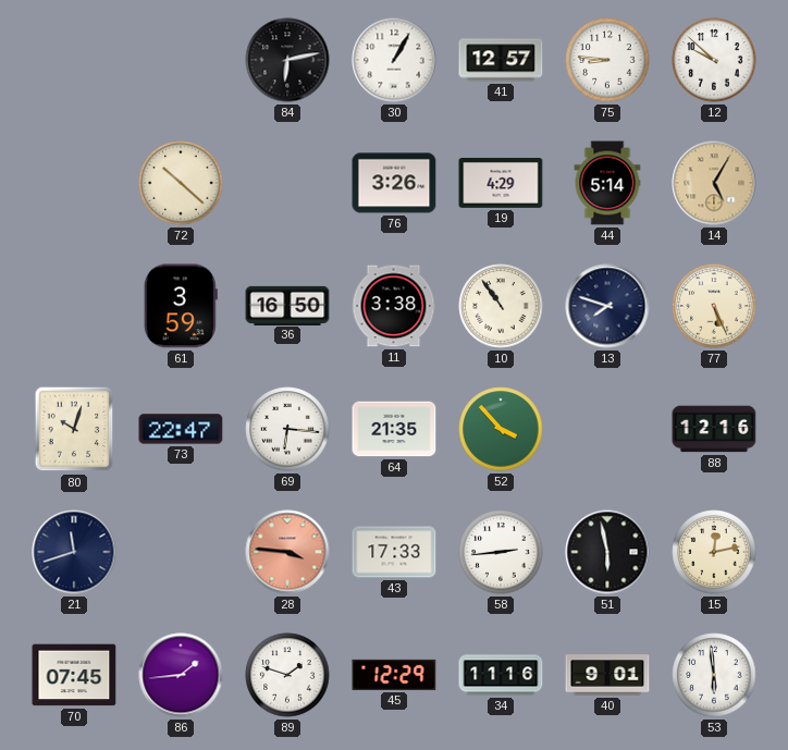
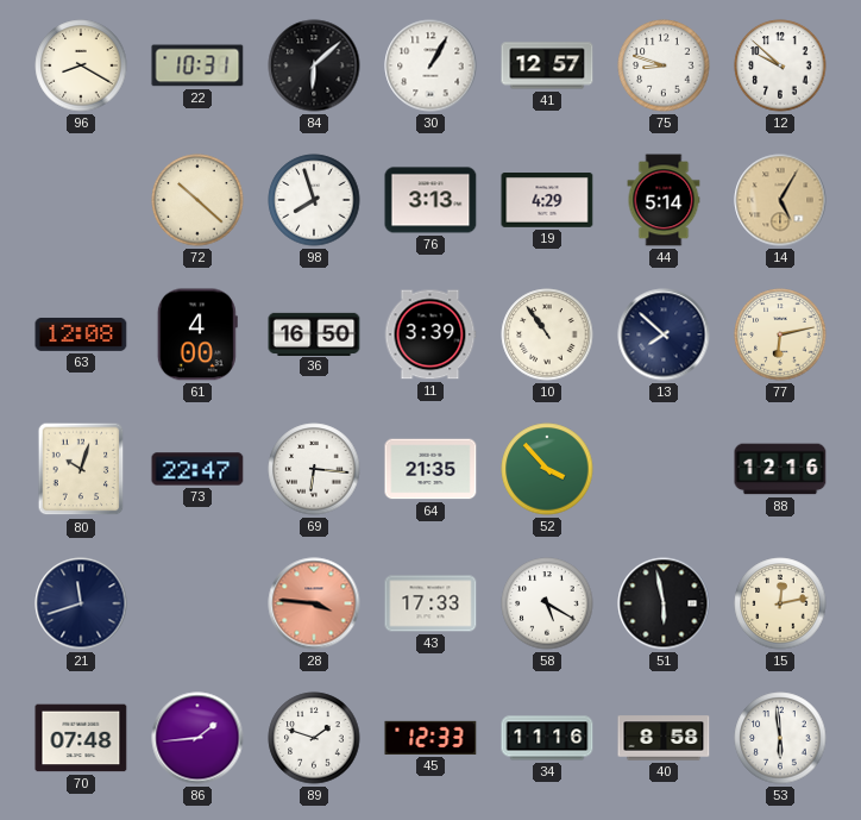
96: none -> 8:20
22: none -> 10:31
84: 6:13 -> 6:08
75: 8:46 -> 8:48
98: none -> 7:57
76: 3:26 -> 3:13
63: none -> 12:08
61: 3:59 -> 4:00
11: 3:38 -> 3:39
13: 7:48 -> 7:52
77: 5:26 -> 6:13
58: 2:44 -> 5:20
70: 07:45 -> 07:48
45: 12:29 -> 12:33
40: 9:01 -> 8:58
